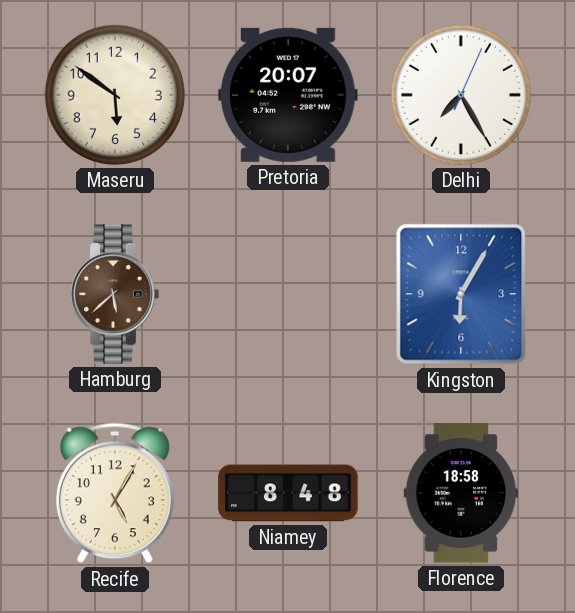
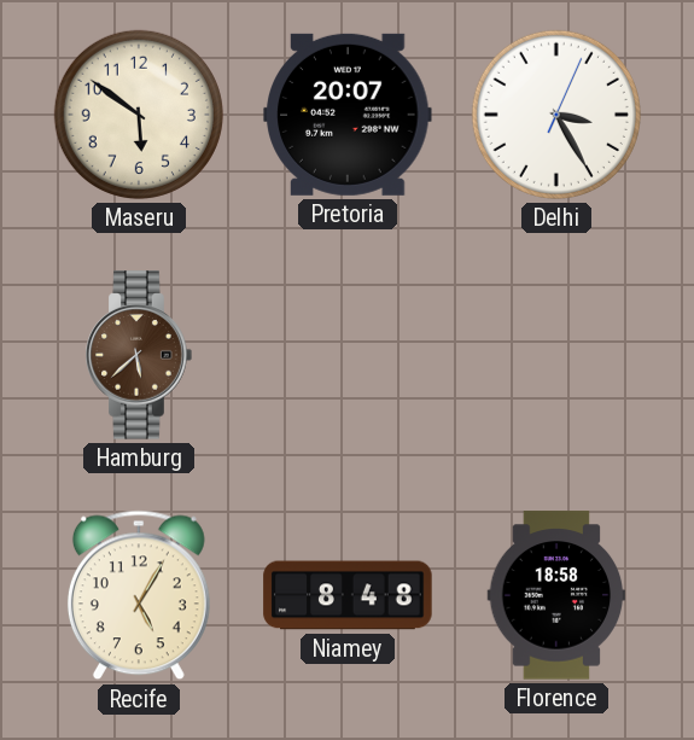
Delhi: 7:25 -> 3:25
Kingston: 6:05 -> none
